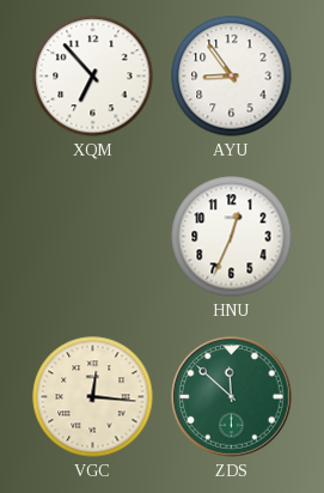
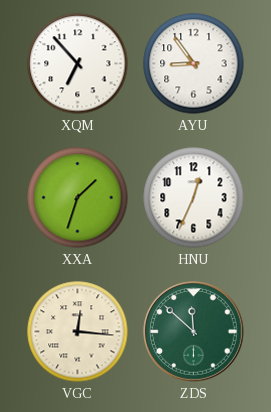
XXA: none -> 1:33
